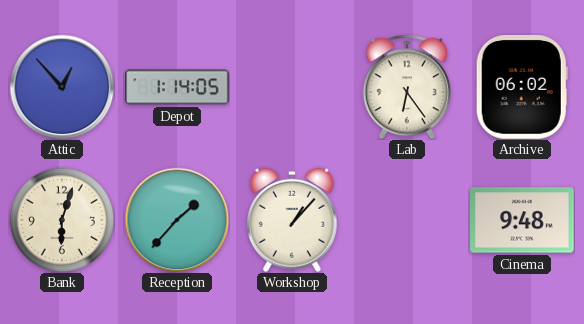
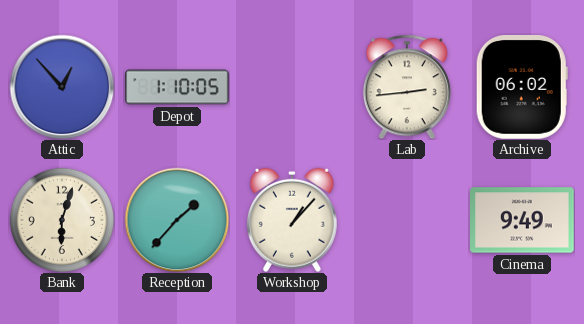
Depot: 1:14 -> 1:10
Lab: 6:24 -> 2:44
Cinema: 9:48 -> 9:49
